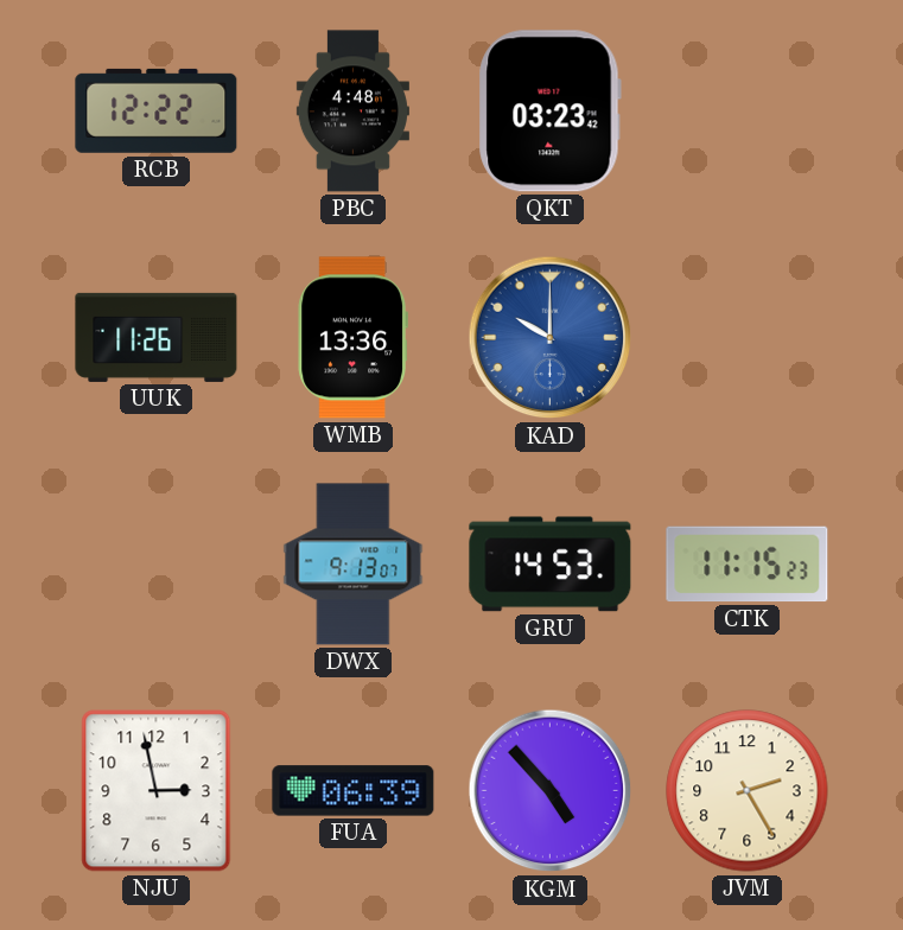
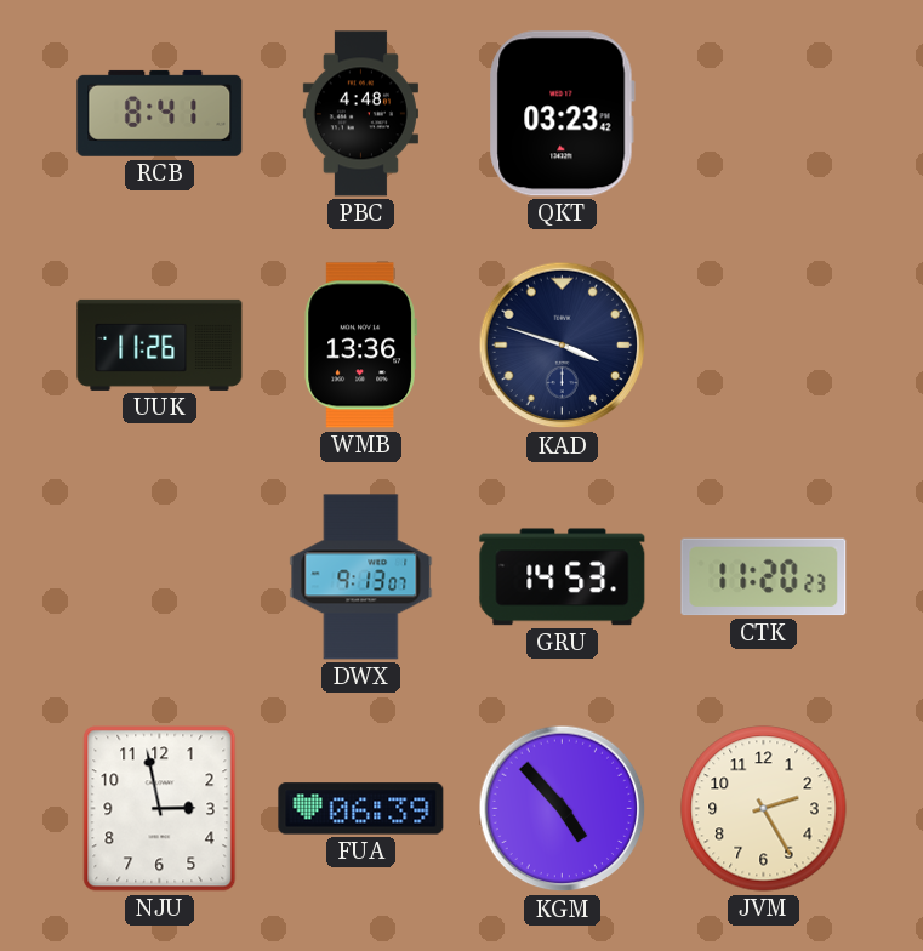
RCB: 12:22 -> 8:41
KAD: 10:00 -> 3:48
KAD dial: blue -> navy
CTK: 11:15 -> 11:20
